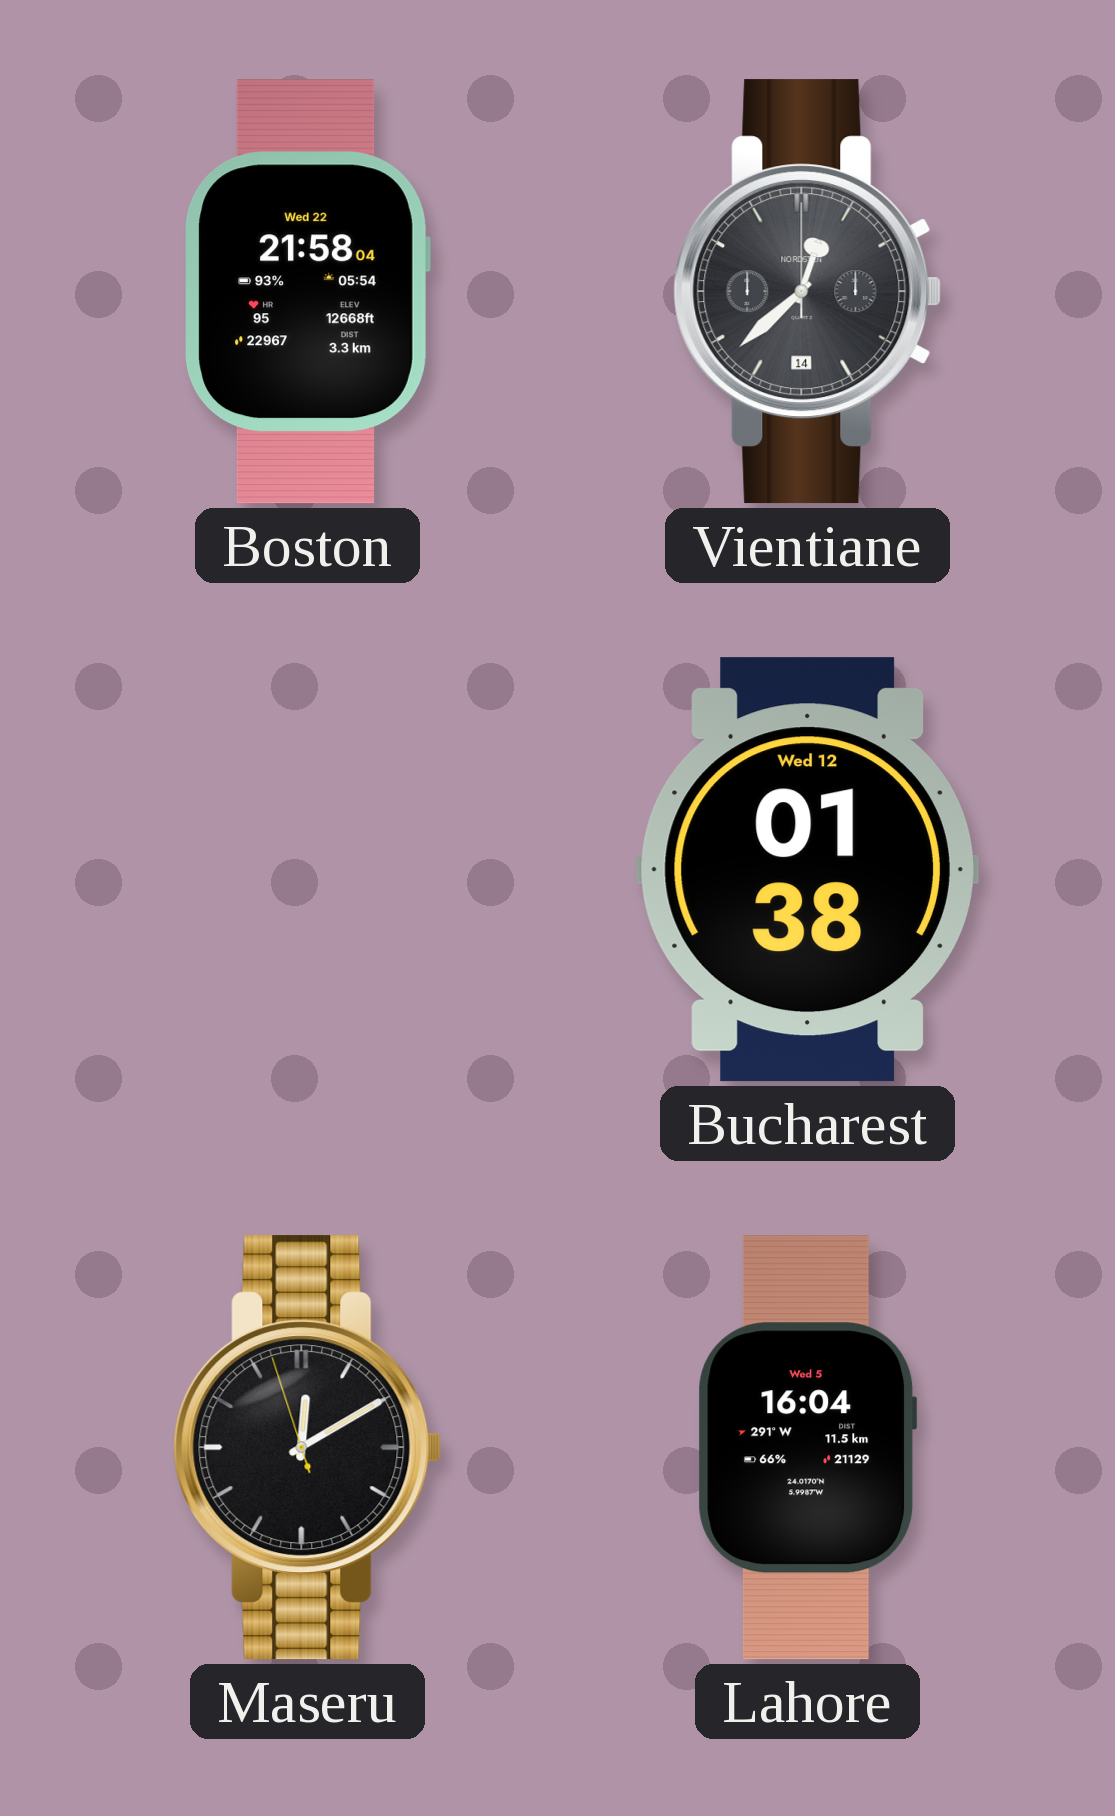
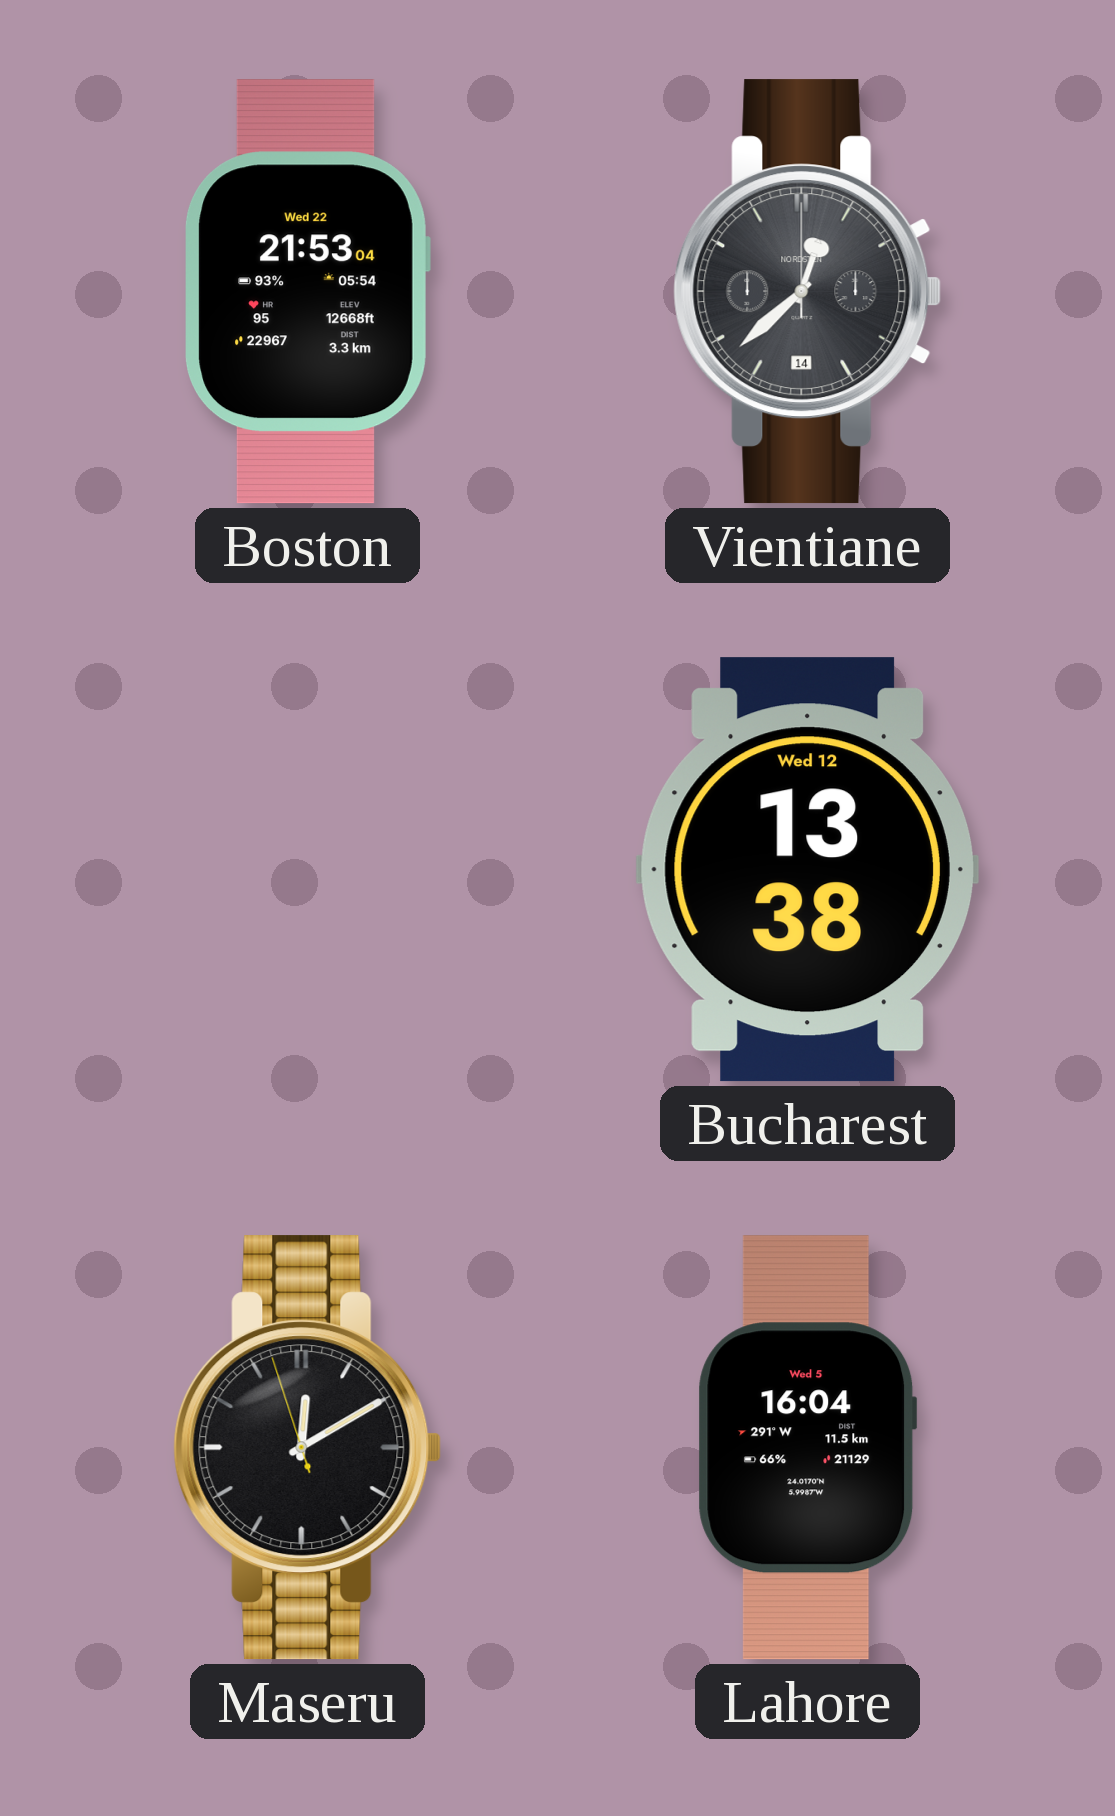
Boston: 21:58 -> 21:53
Bucharest: 01:38 -> 13:38
